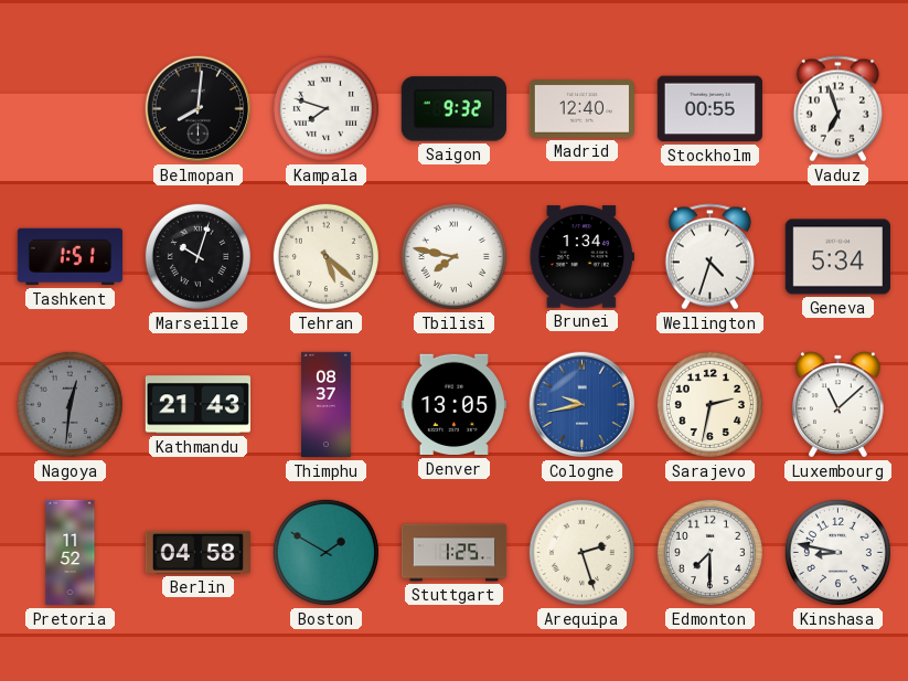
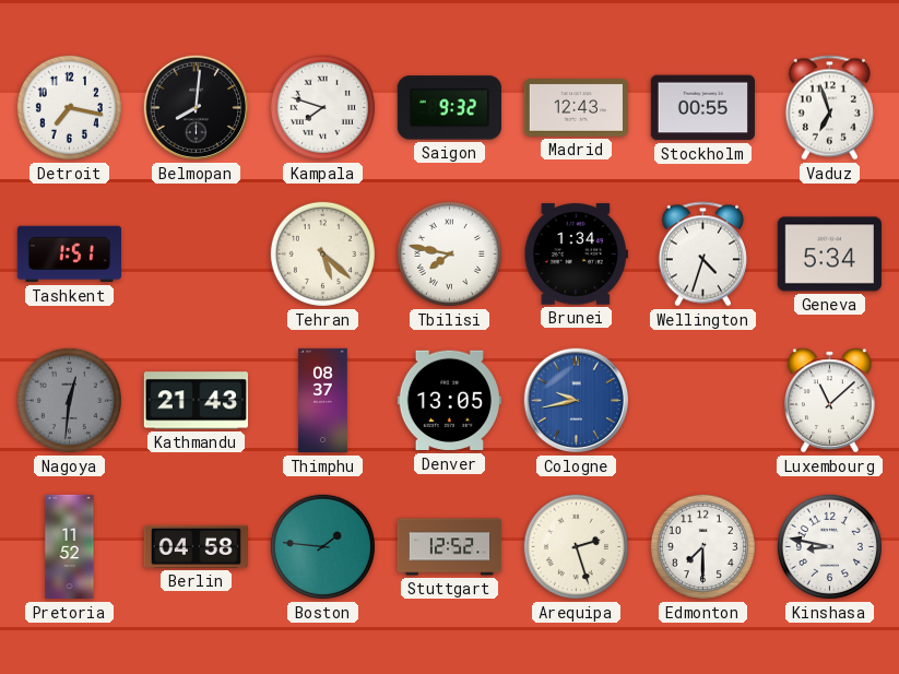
Detroit: none -> 7:17
Madrid: 12:40 -> 12:43
Marseille: 10:03 -> none
Sarajevo: 2:32 -> none
Boston: 1:50 -> 1:46
Stuttgart: 1:25 -> 12:52
